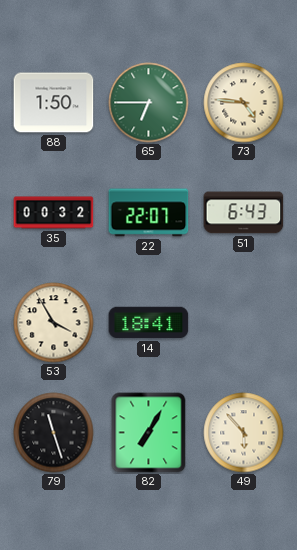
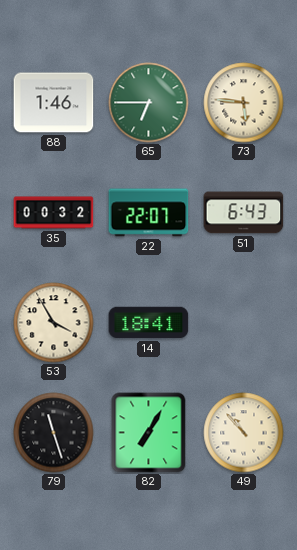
88: 1:50 -> 1:46
73: 4:46 -> 5:46
49: 5:53 -> 10:53
